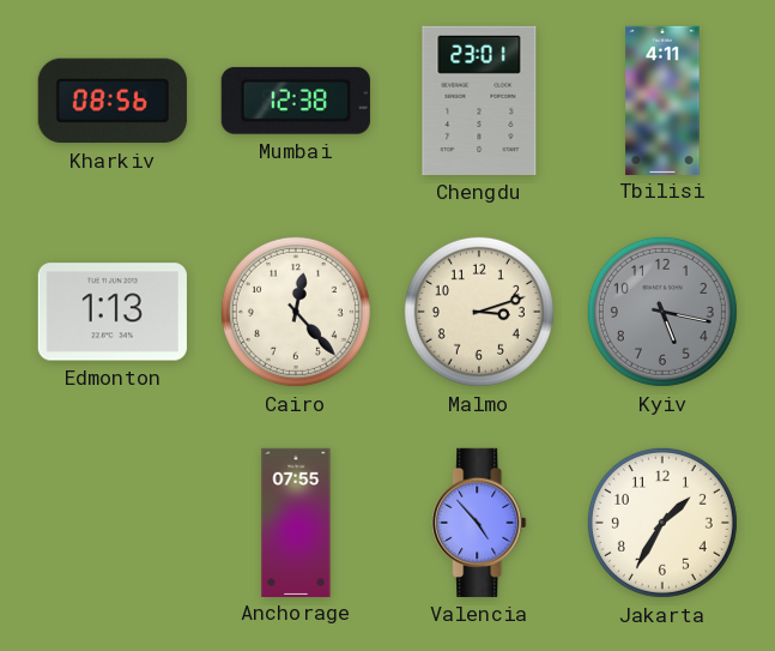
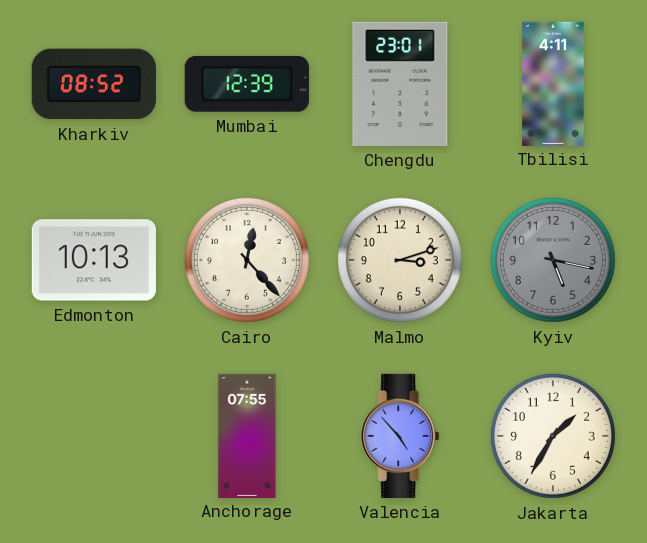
Kharkiv: 08:56 -> 08:52
Mumbai: 12:38 -> 12:39
Edmonton: 1:13 -> 10:13
